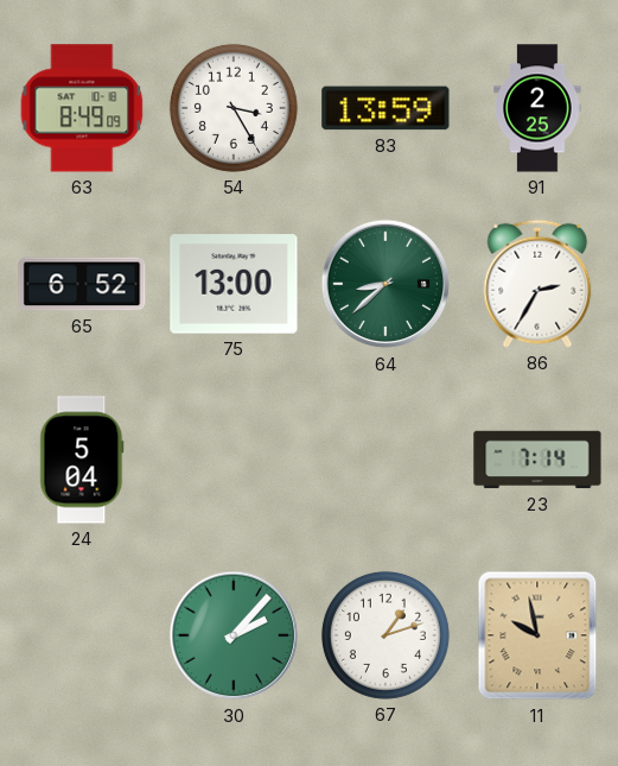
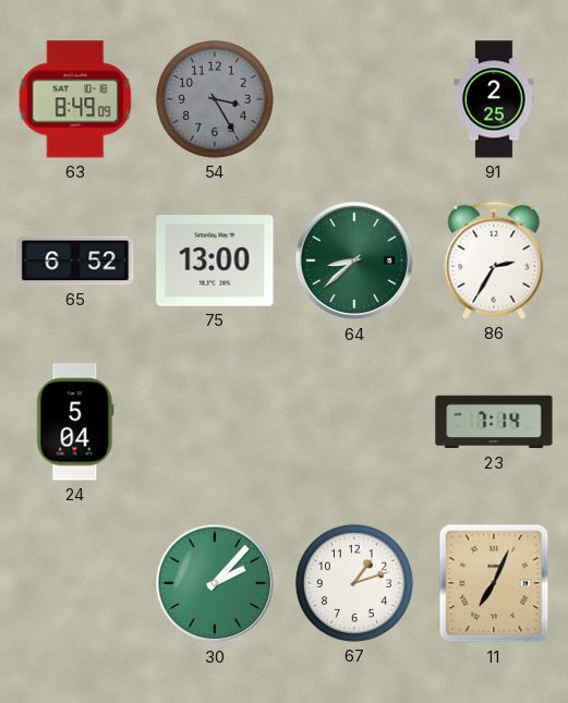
54 dial: white -> grey
83: 13:59 -> none
11: 9:58 -> 7:04
